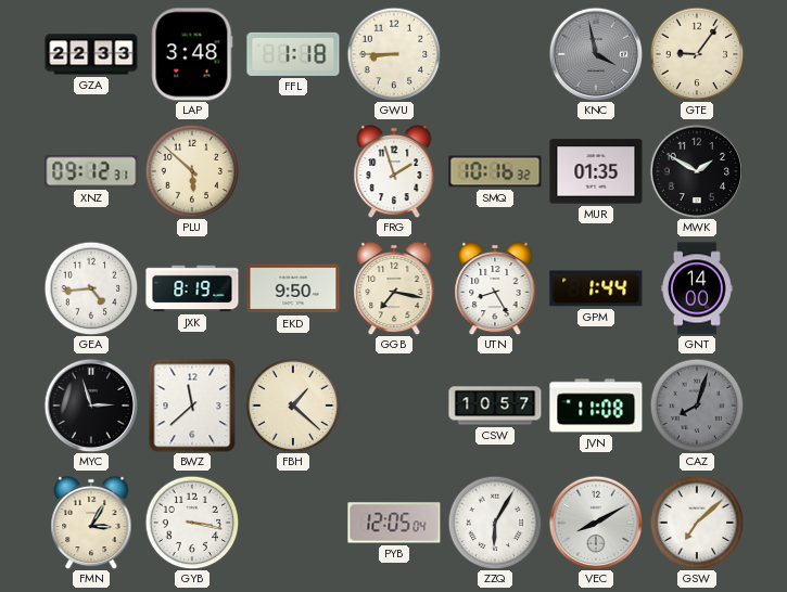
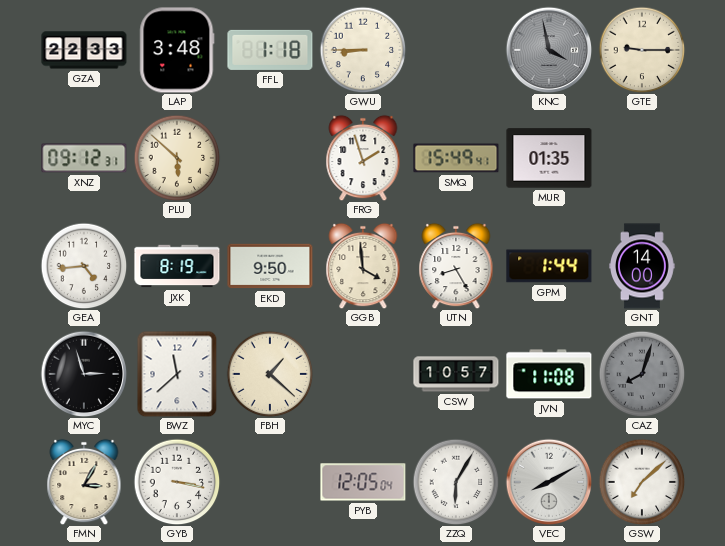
GTE: 9:06 -> 9:15
SMQ: 10:16 -> 15:49
MWK: 1:50 -> none
GGB: 7:17 -> 3:59
